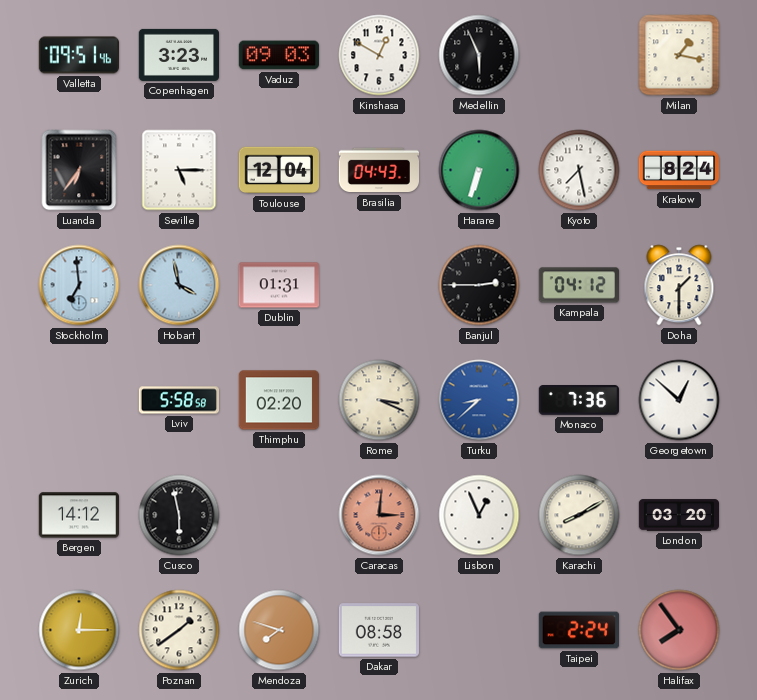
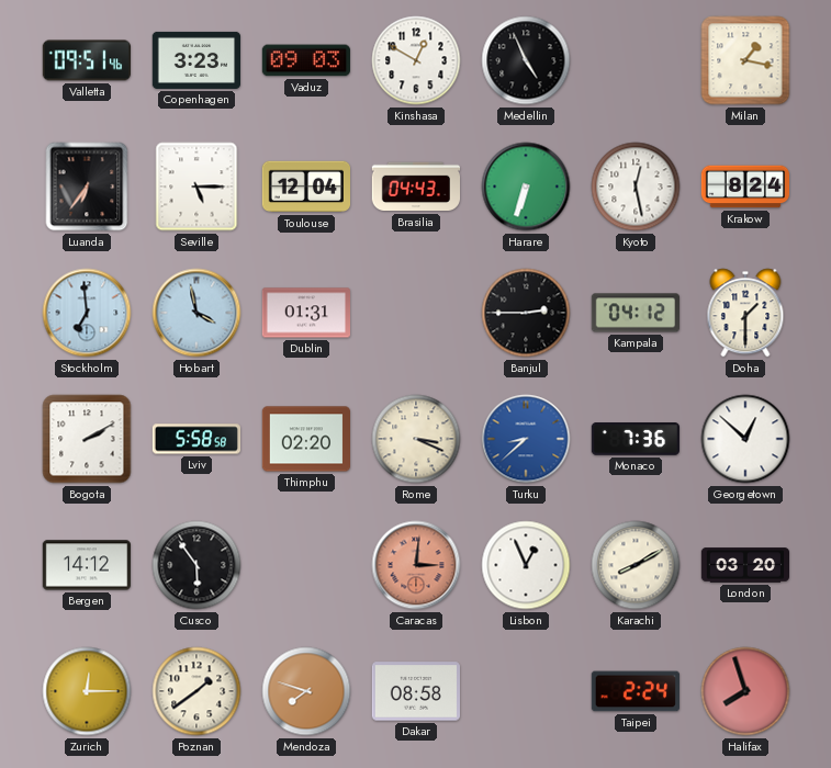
Medellin: 5:56 -> 4:56
Kyoto: 7:28 -> 12:28
Bogota: none -> 2:10
Cusco: 5:58 -> 5:54
Halifax: 7:54 -> 7:57
